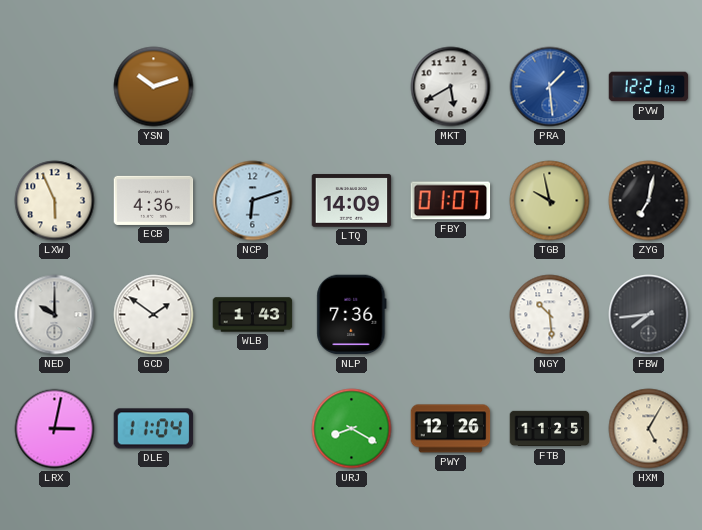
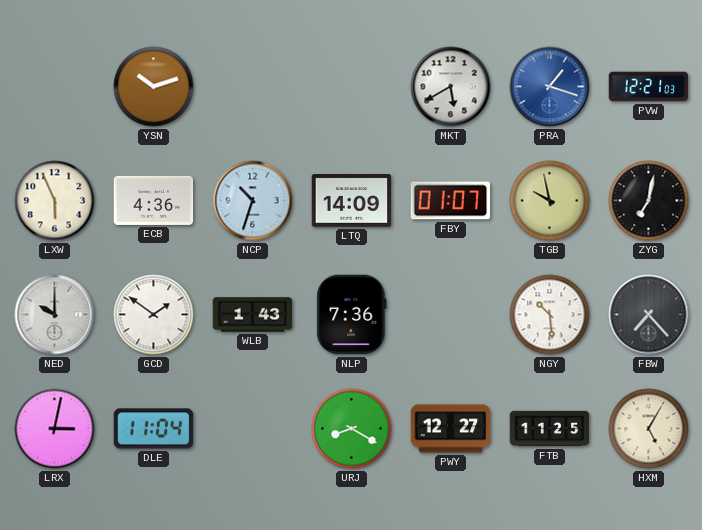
PRA: 1:29 -> 1:18
NCP: 6:12 -> 10:33
FBW: 7:44 -> 7:23
PWY: 12:26 -> 12:27
